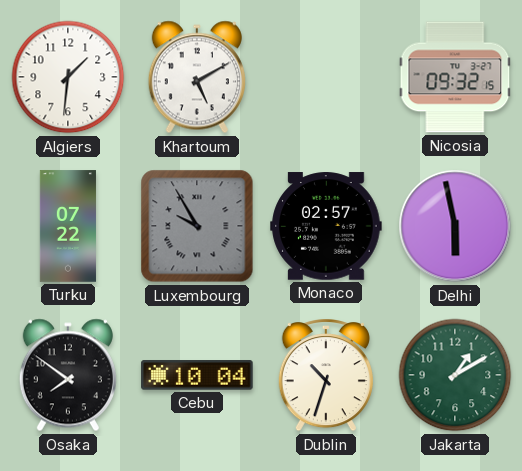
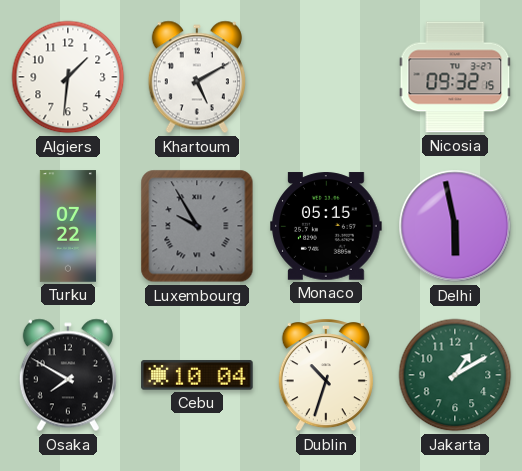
Monaco: 02:57 -> 05:15
Osaka: 7:51 -> 7:50
